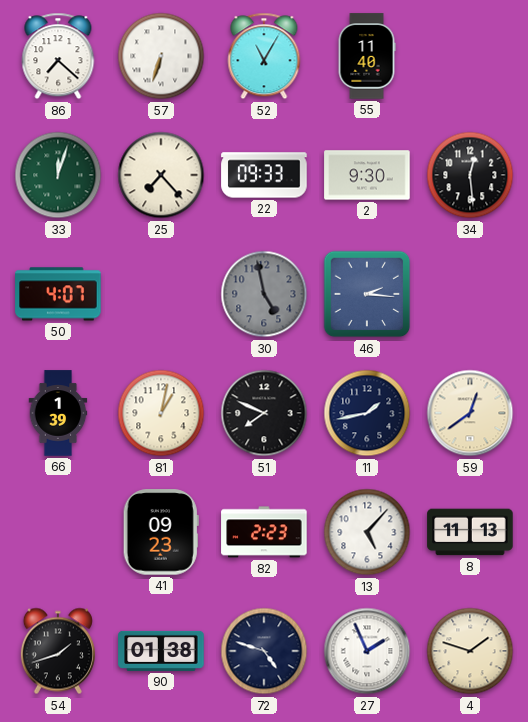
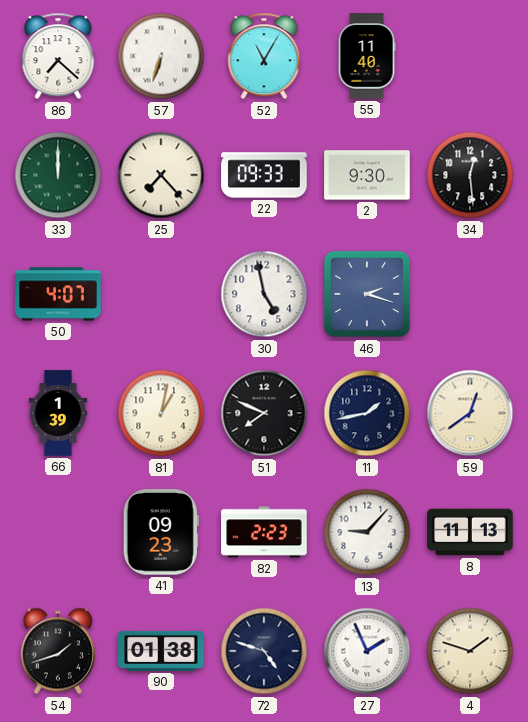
33: 12:03 -> 12:00
30 dial: grey -> white
46: 2:16 -> 2:18
13: 5:07 -> 9:07
